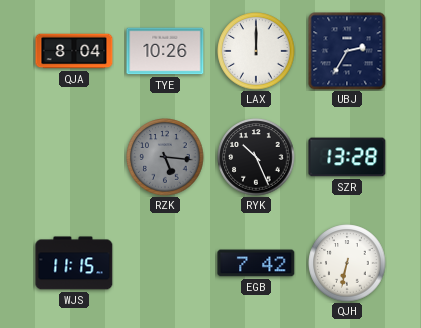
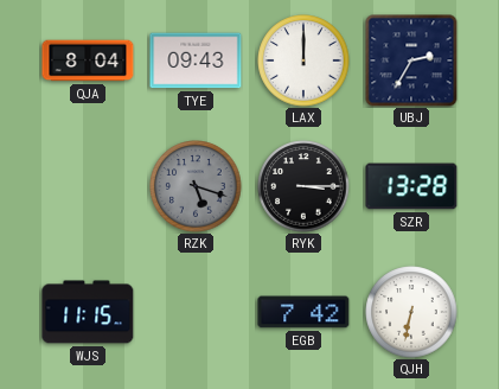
TYE: 10:26 -> 09:43
RZK: 5:16 -> 5:18
RYK: 10:26 -> 3:15
